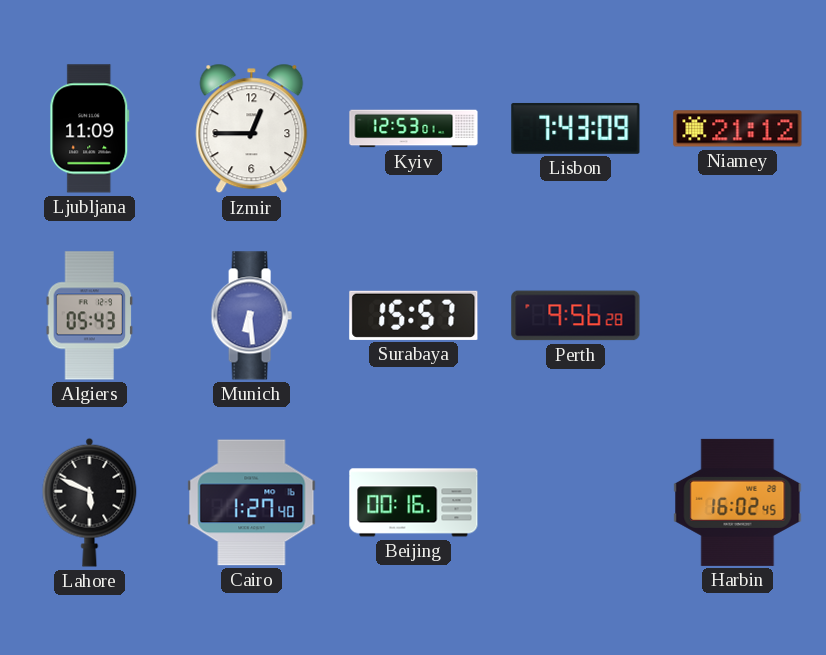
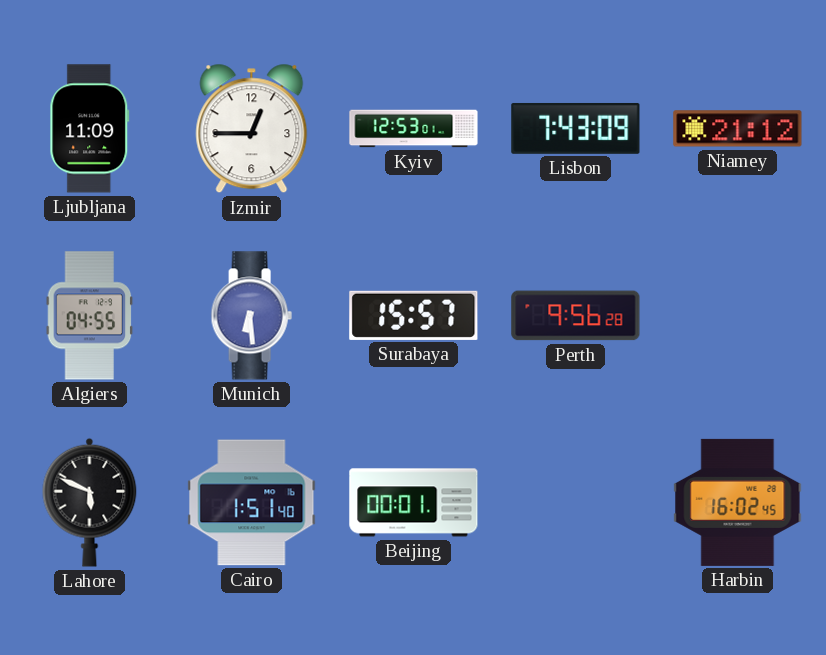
Algiers: 05:43 -> 04:55
Cairo: 1:27 -> 1:51
Beijing: 00:16 -> 00:01
